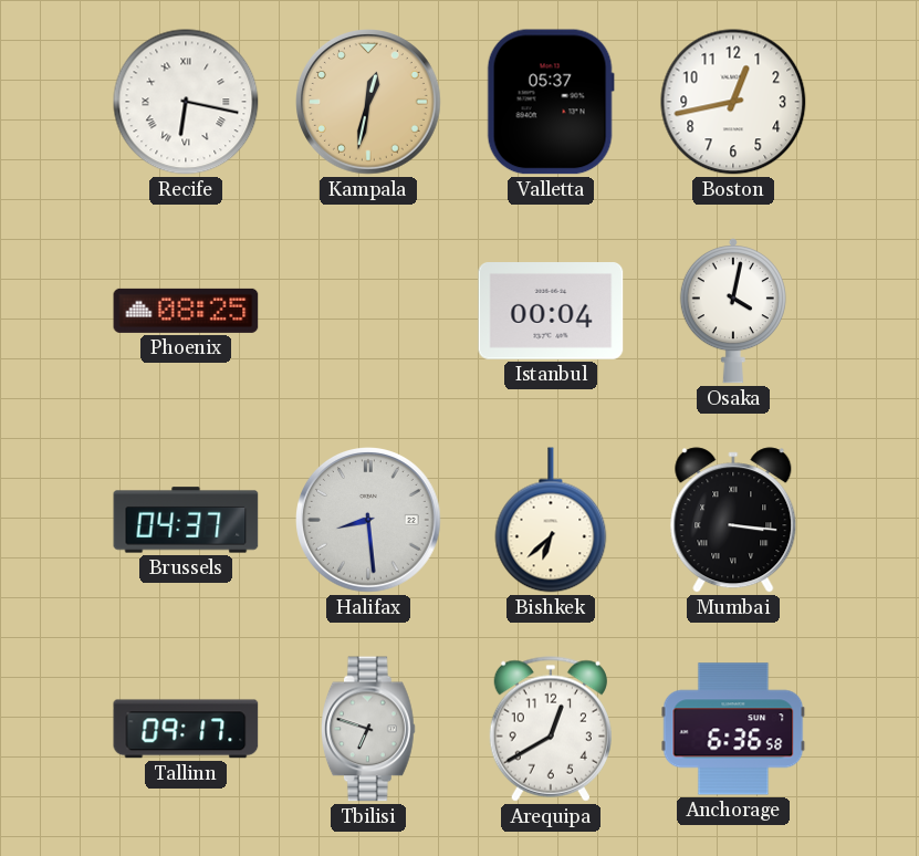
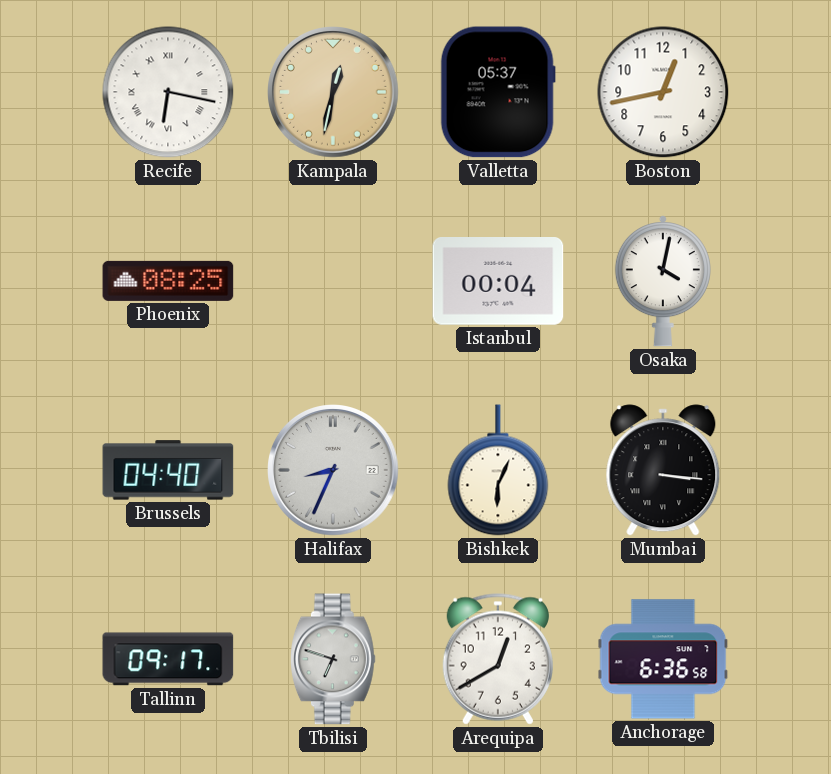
Brussels: 04:37 -> 04:40
Halifax: 8:29 -> 8:34
Bishkek: 6:38 -> 6:04
